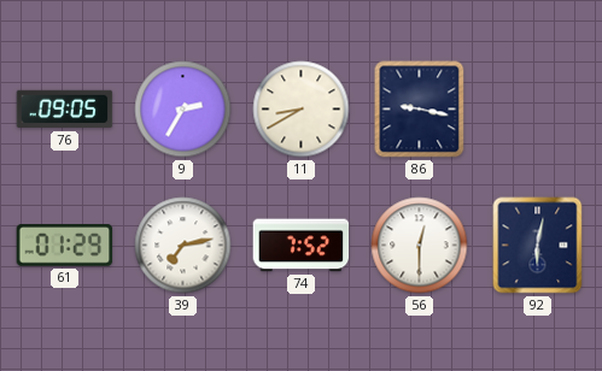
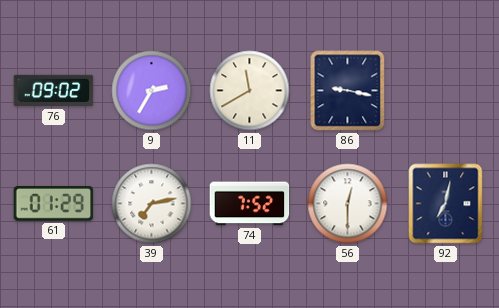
76: 09:05 -> 09:02
11: 8:40 -> 11:40
92: 6:02 -> 7:02
